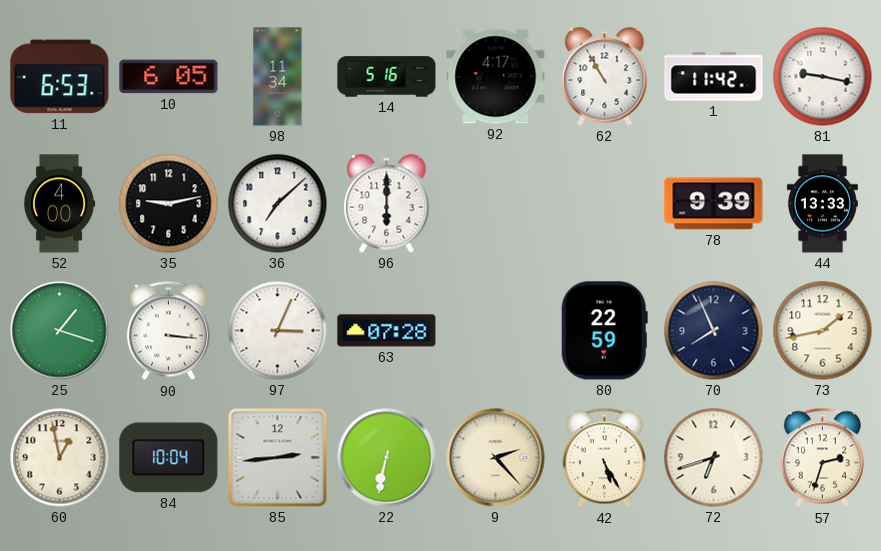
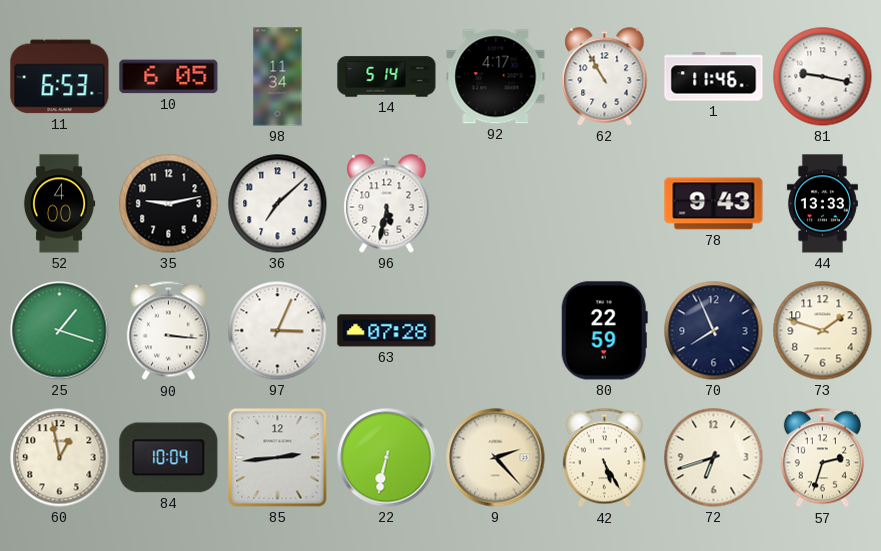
14: 5:16 -> 5:14
1: 11:42 -> 11:46
96: 6:00 -> 5:32
78: 9:39 -> 9:43
73: 1:43 -> 1:48
